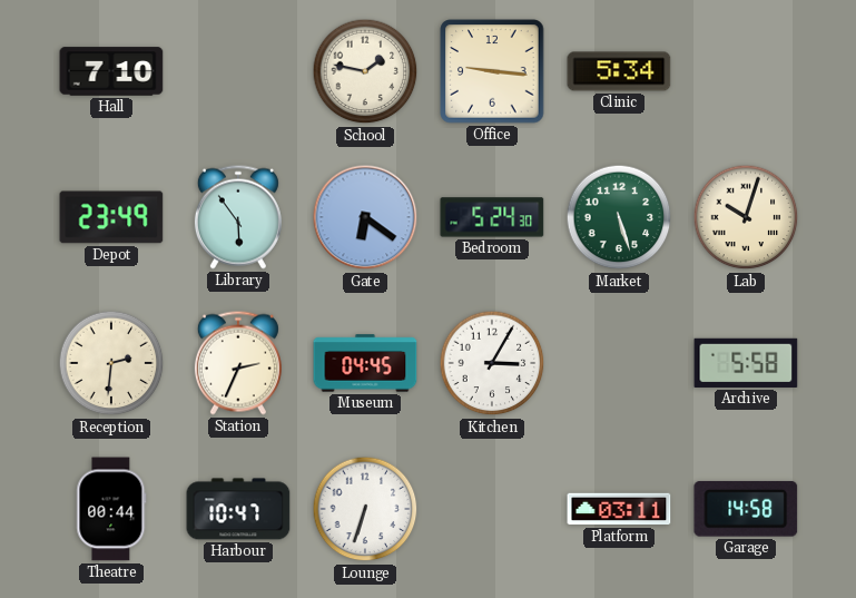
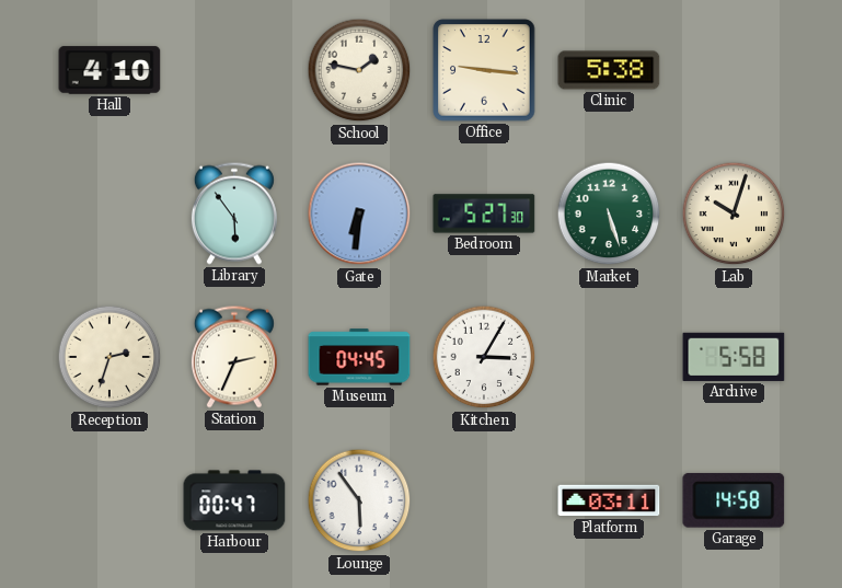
Hall: 7:10 -> 4:10
Clinic: 5:34 -> 5:38
Depot: 23:49 -> none
Gate: 6:21 -> 6:31
Bedroom: 5:24 -> 5:27
Reception: 2:31 -> 2:33
Theatre: 00:44 -> none
Harbour: 10:47 -> 00:47
Lounge: 6:33 -> 5:54
